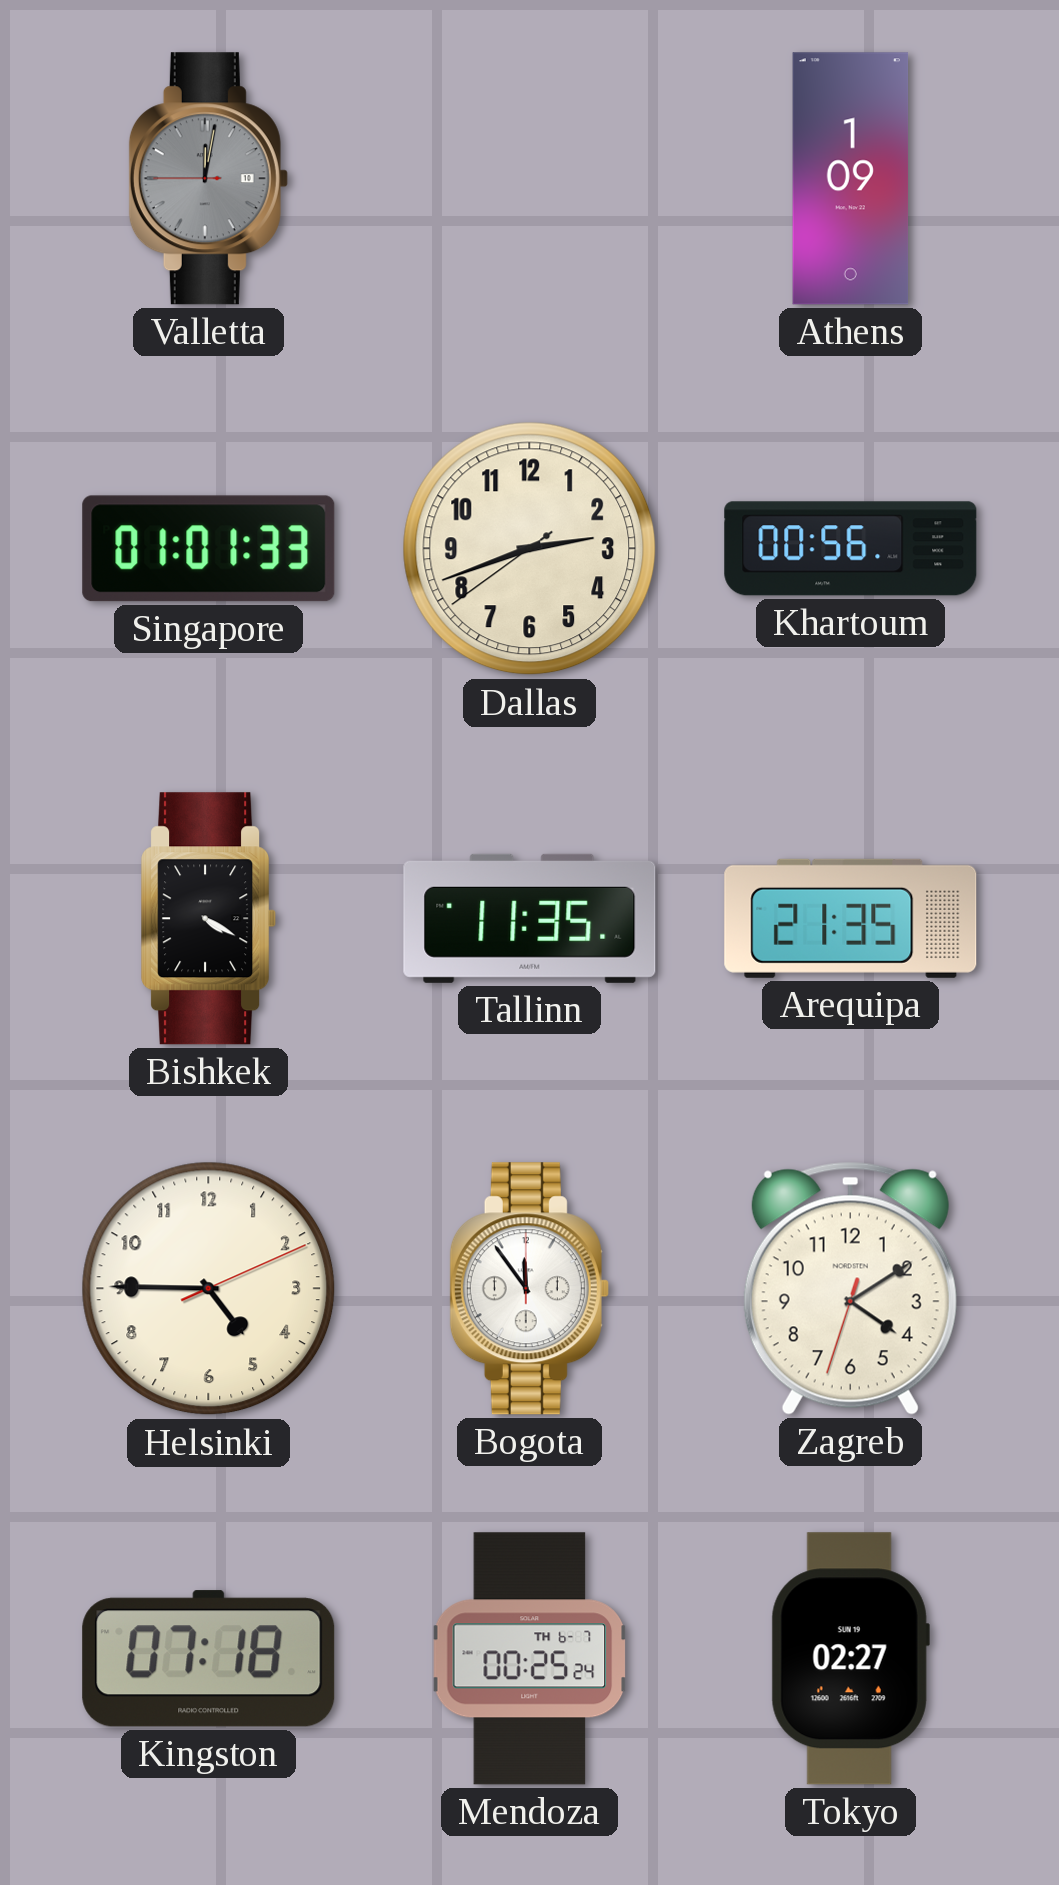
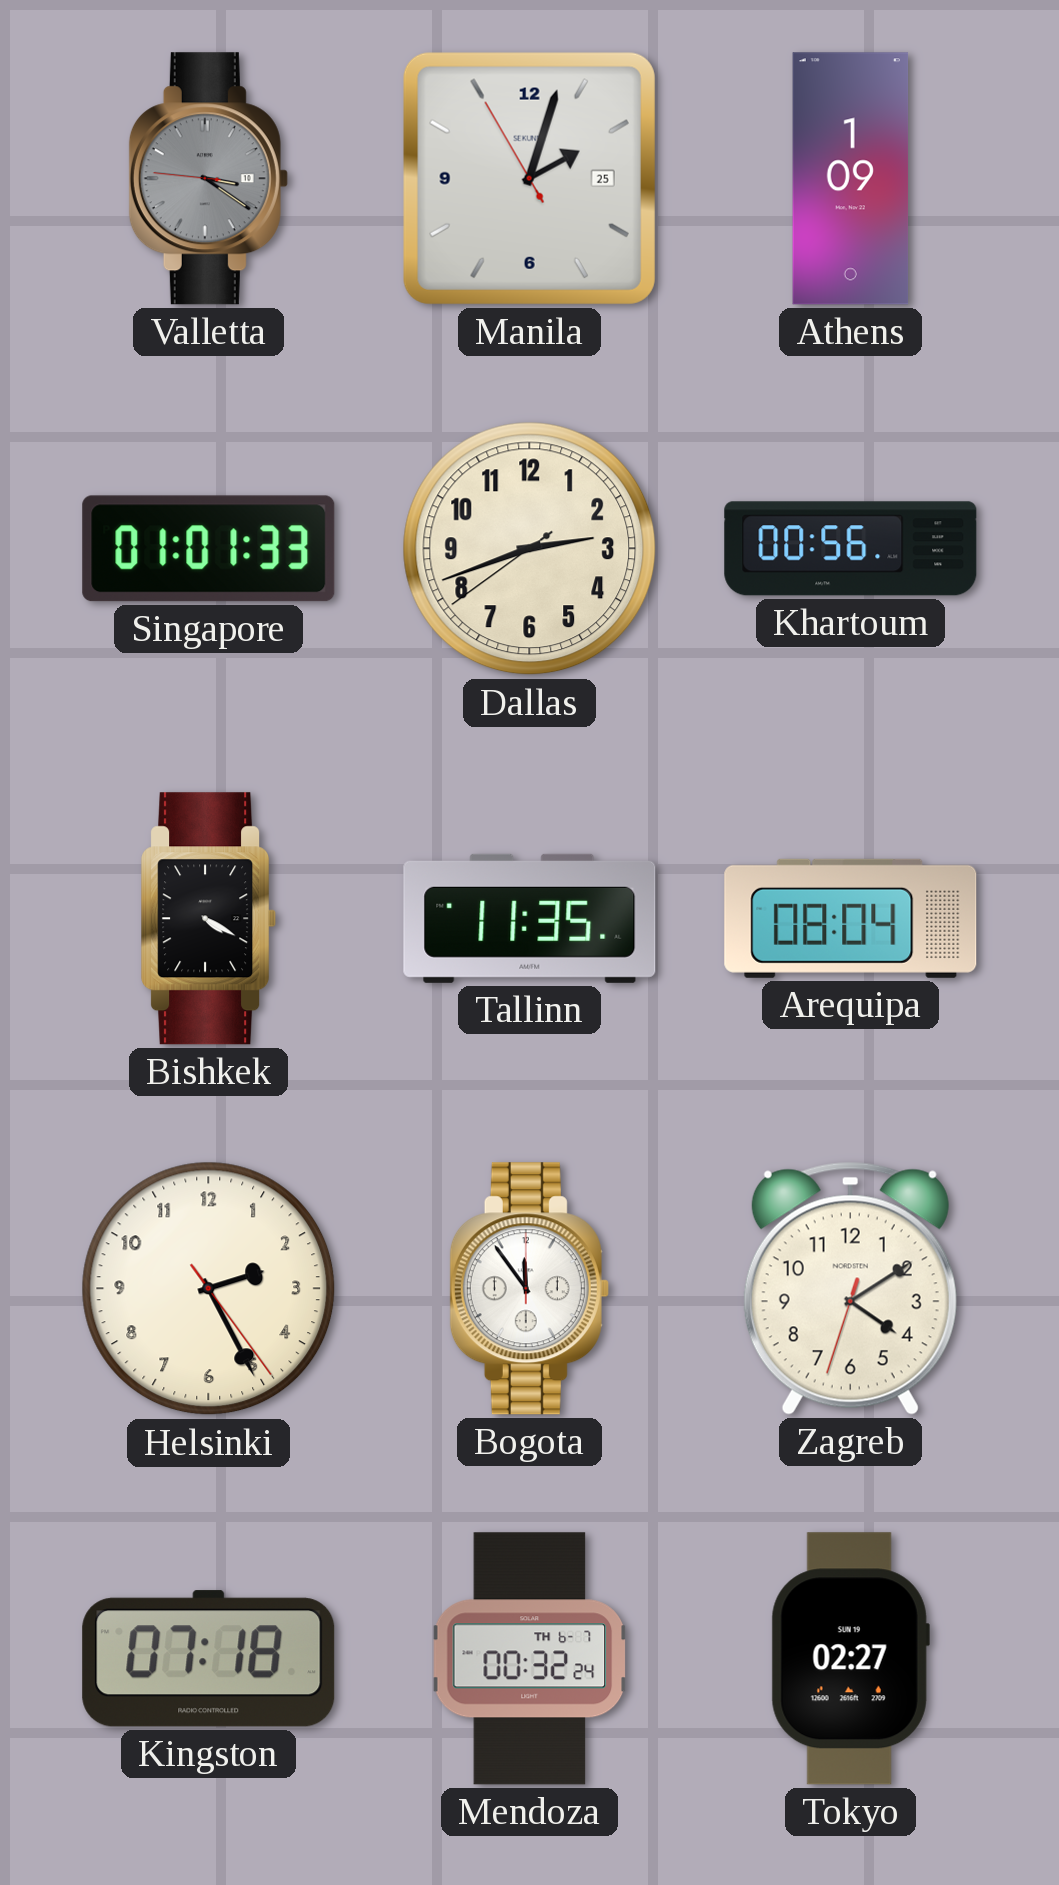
Valletta: 12:01 -> 3:20
Manila: none -> 2:02
Arequipa: 21:35 -> 08:04
Helsinki: 4:45 -> 2:25
Mendoza: 00:25 -> 00:32
